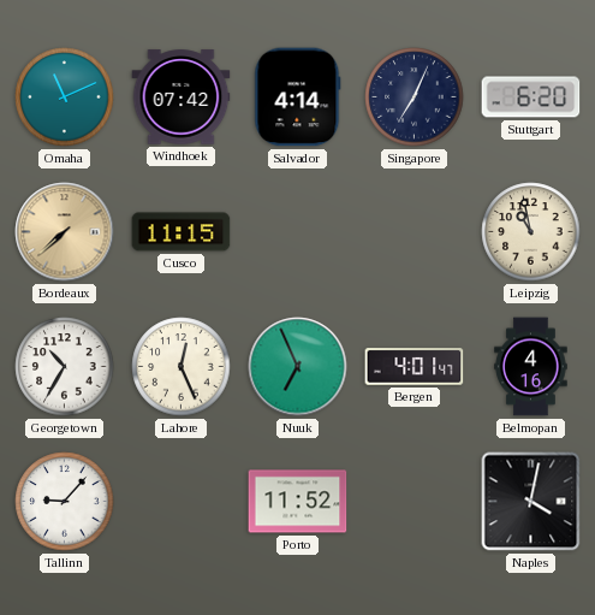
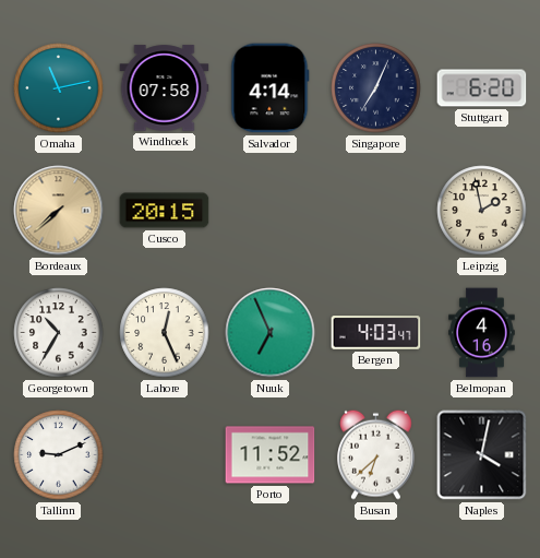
Omaha: 11:11 -> 11:13
Windhoek: 07:42 -> 07:58
Cusco: 11:15 -> 20:15
Leipzig: 10:58 -> 1:58
Bergen: 4:01 -> 4:03
Tallinn: 9:07 -> 9:11
Busan: none -> 6:38
